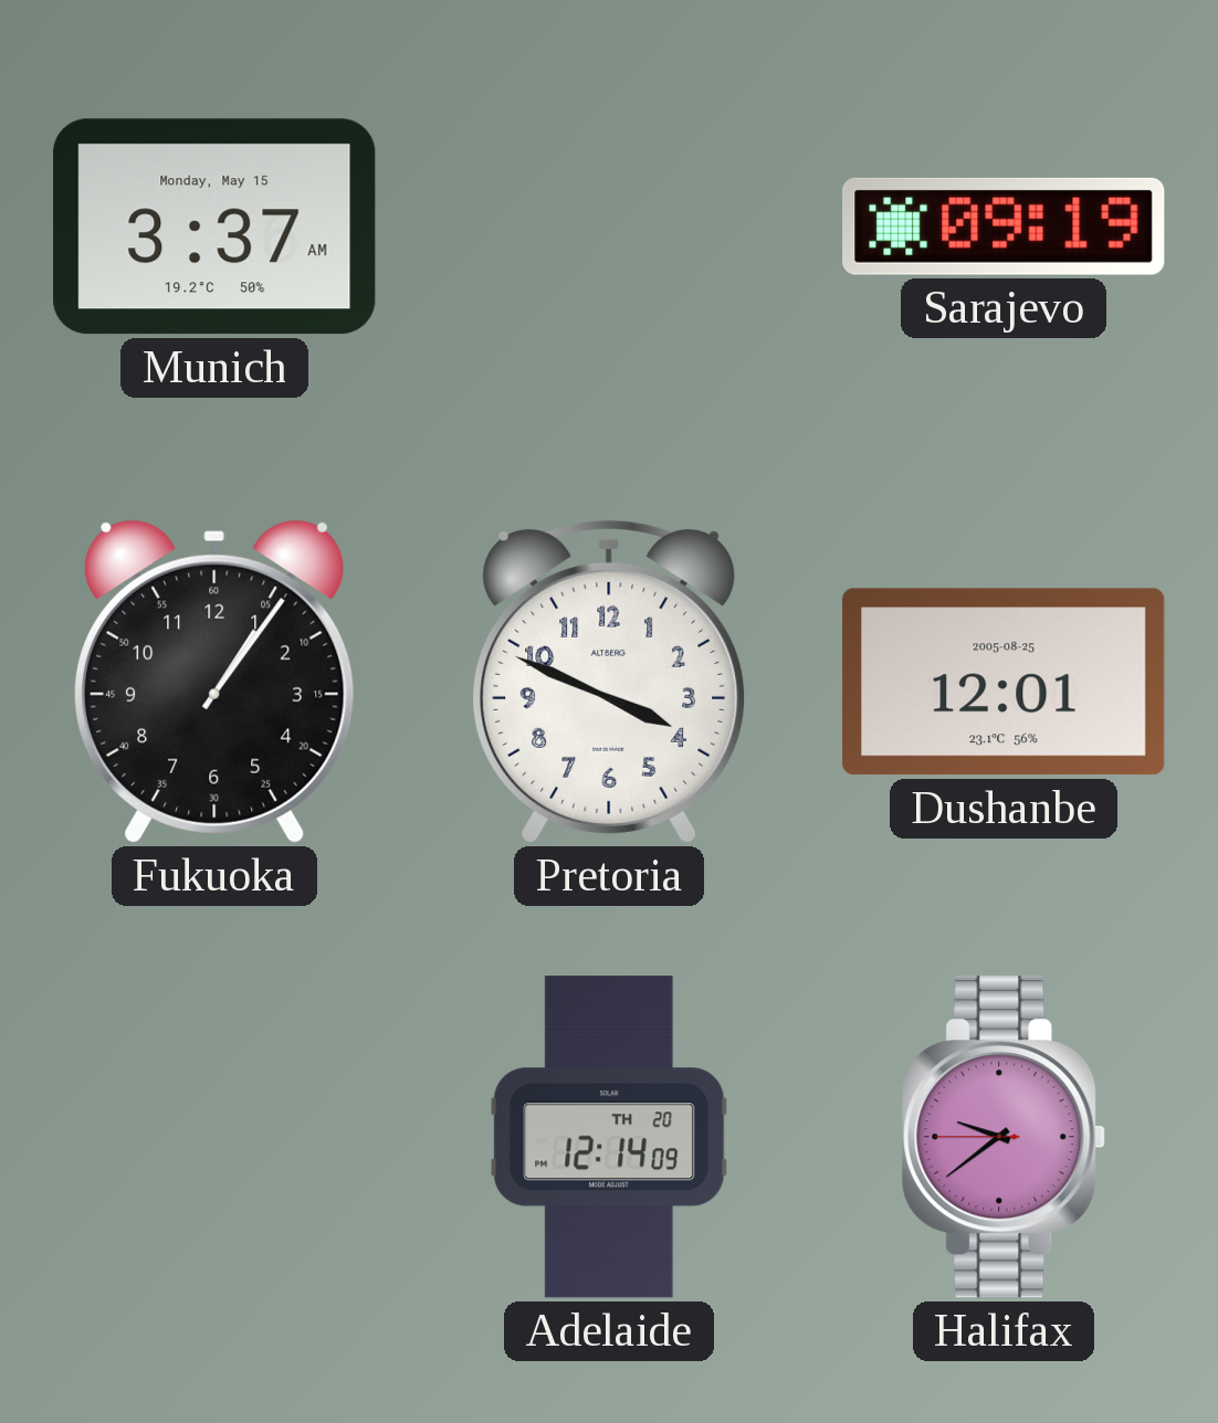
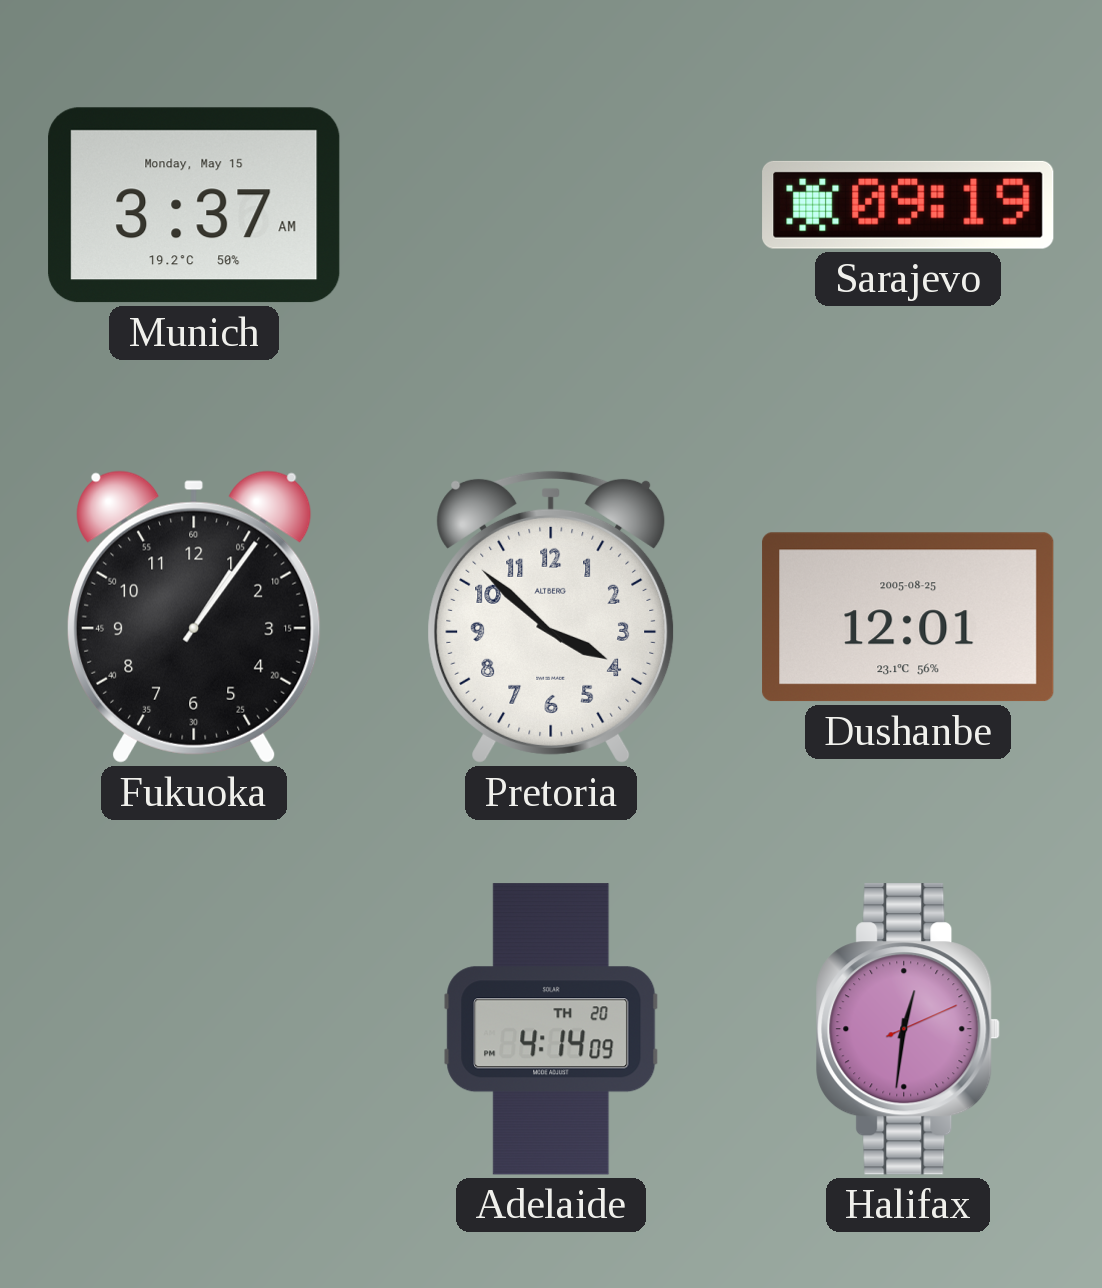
Pretoria: 3:49 -> 3:52
Adelaide: 12:14 -> 4:14
Halifax: 9:38 -> 12:31
